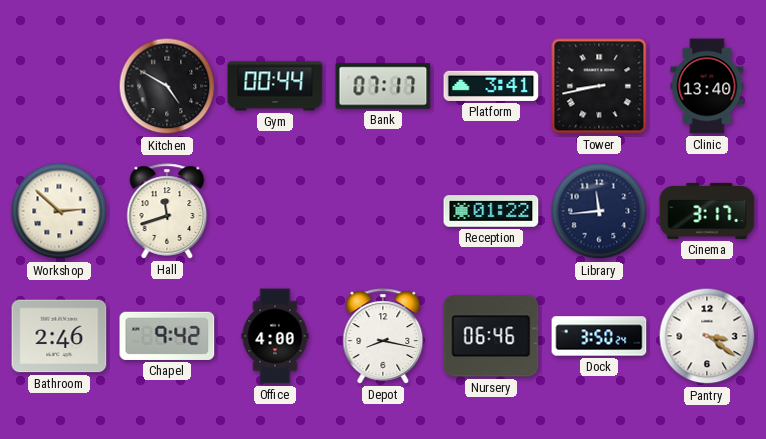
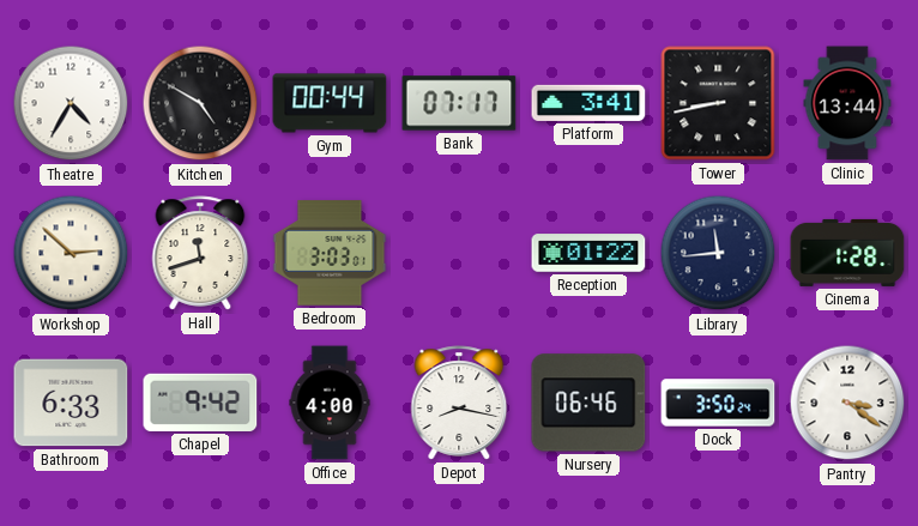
Theatre: none -> 4:35
Clinic: 13:40 -> 13:44
Bedroom: none -> 3:03
Cinema: 3:17 -> 1:28
Bathroom: 2:46 -> 6:33
